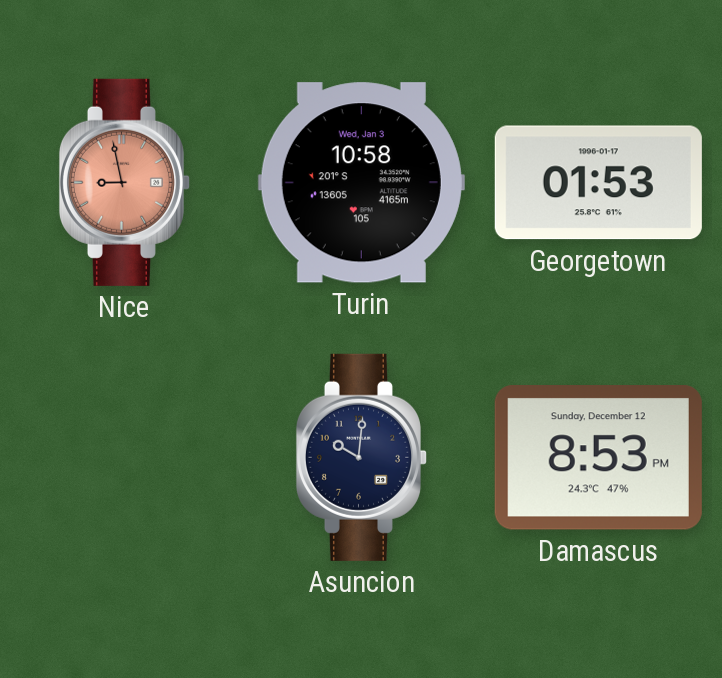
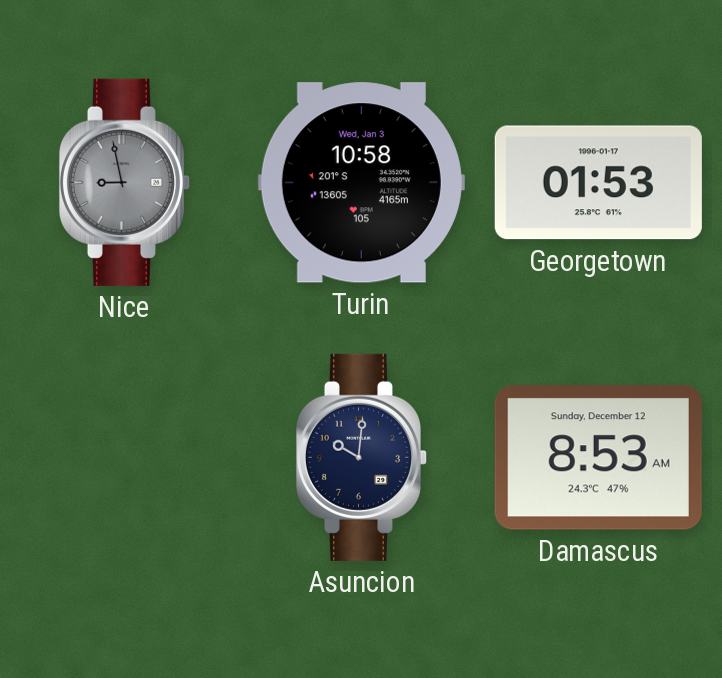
Nice dial: salmon -> grey
Damascus: 8:53 PM -> 8:53 AM
